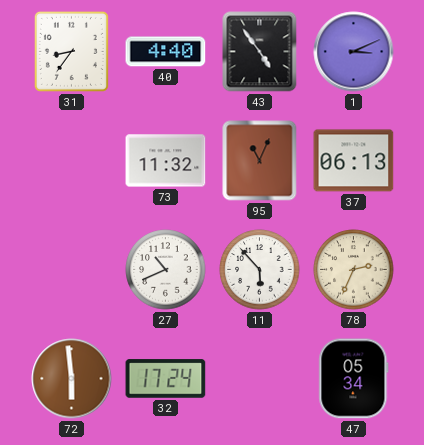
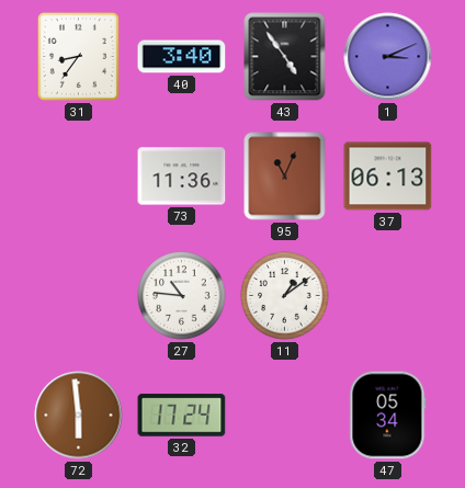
40: 4:40 -> 3:40
73: 11:32 -> 11:36
27: 10:41 -> 10:46
11: 5:53 -> 1:09
78: 2:34 -> none
